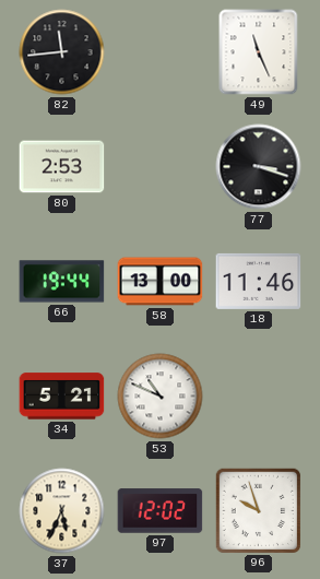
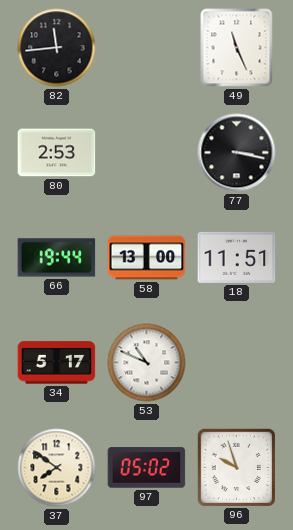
77: 3:18 -> 3:17
18: 11:46 -> 11:51
34: 5:21 -> 5:17
37: 5:34 -> 7:51
97: 12:02 -> 05:02
